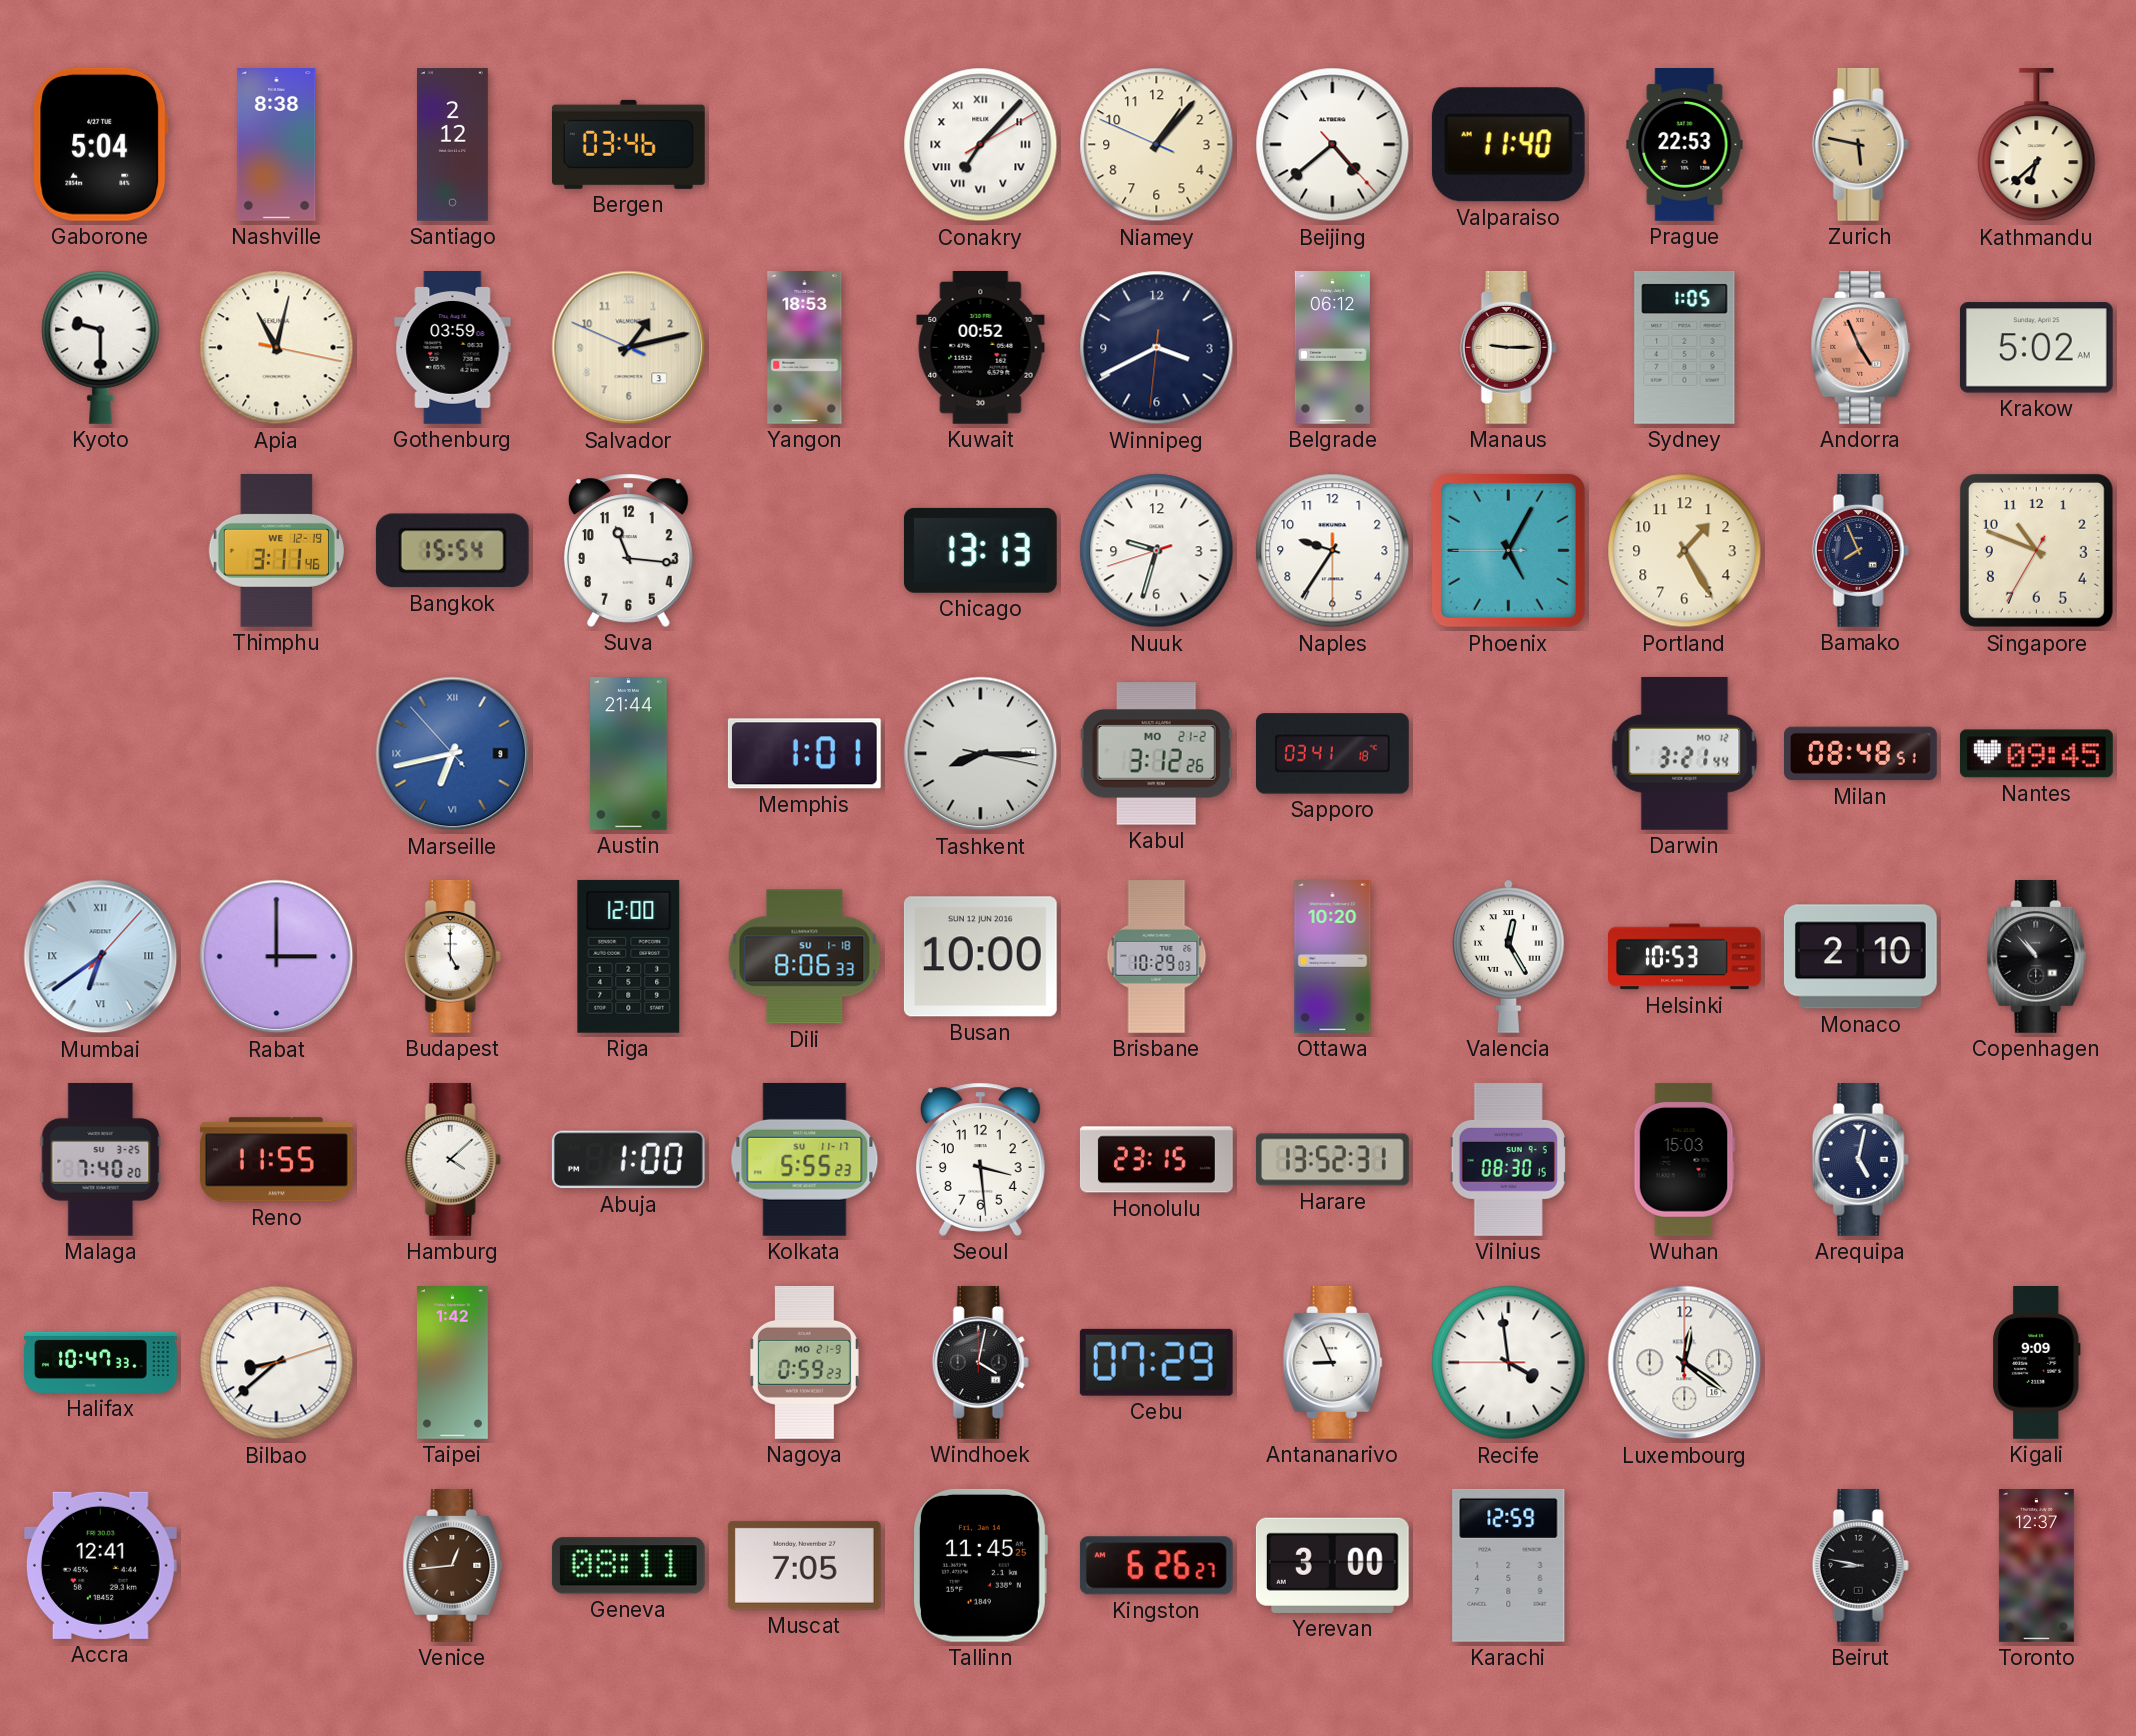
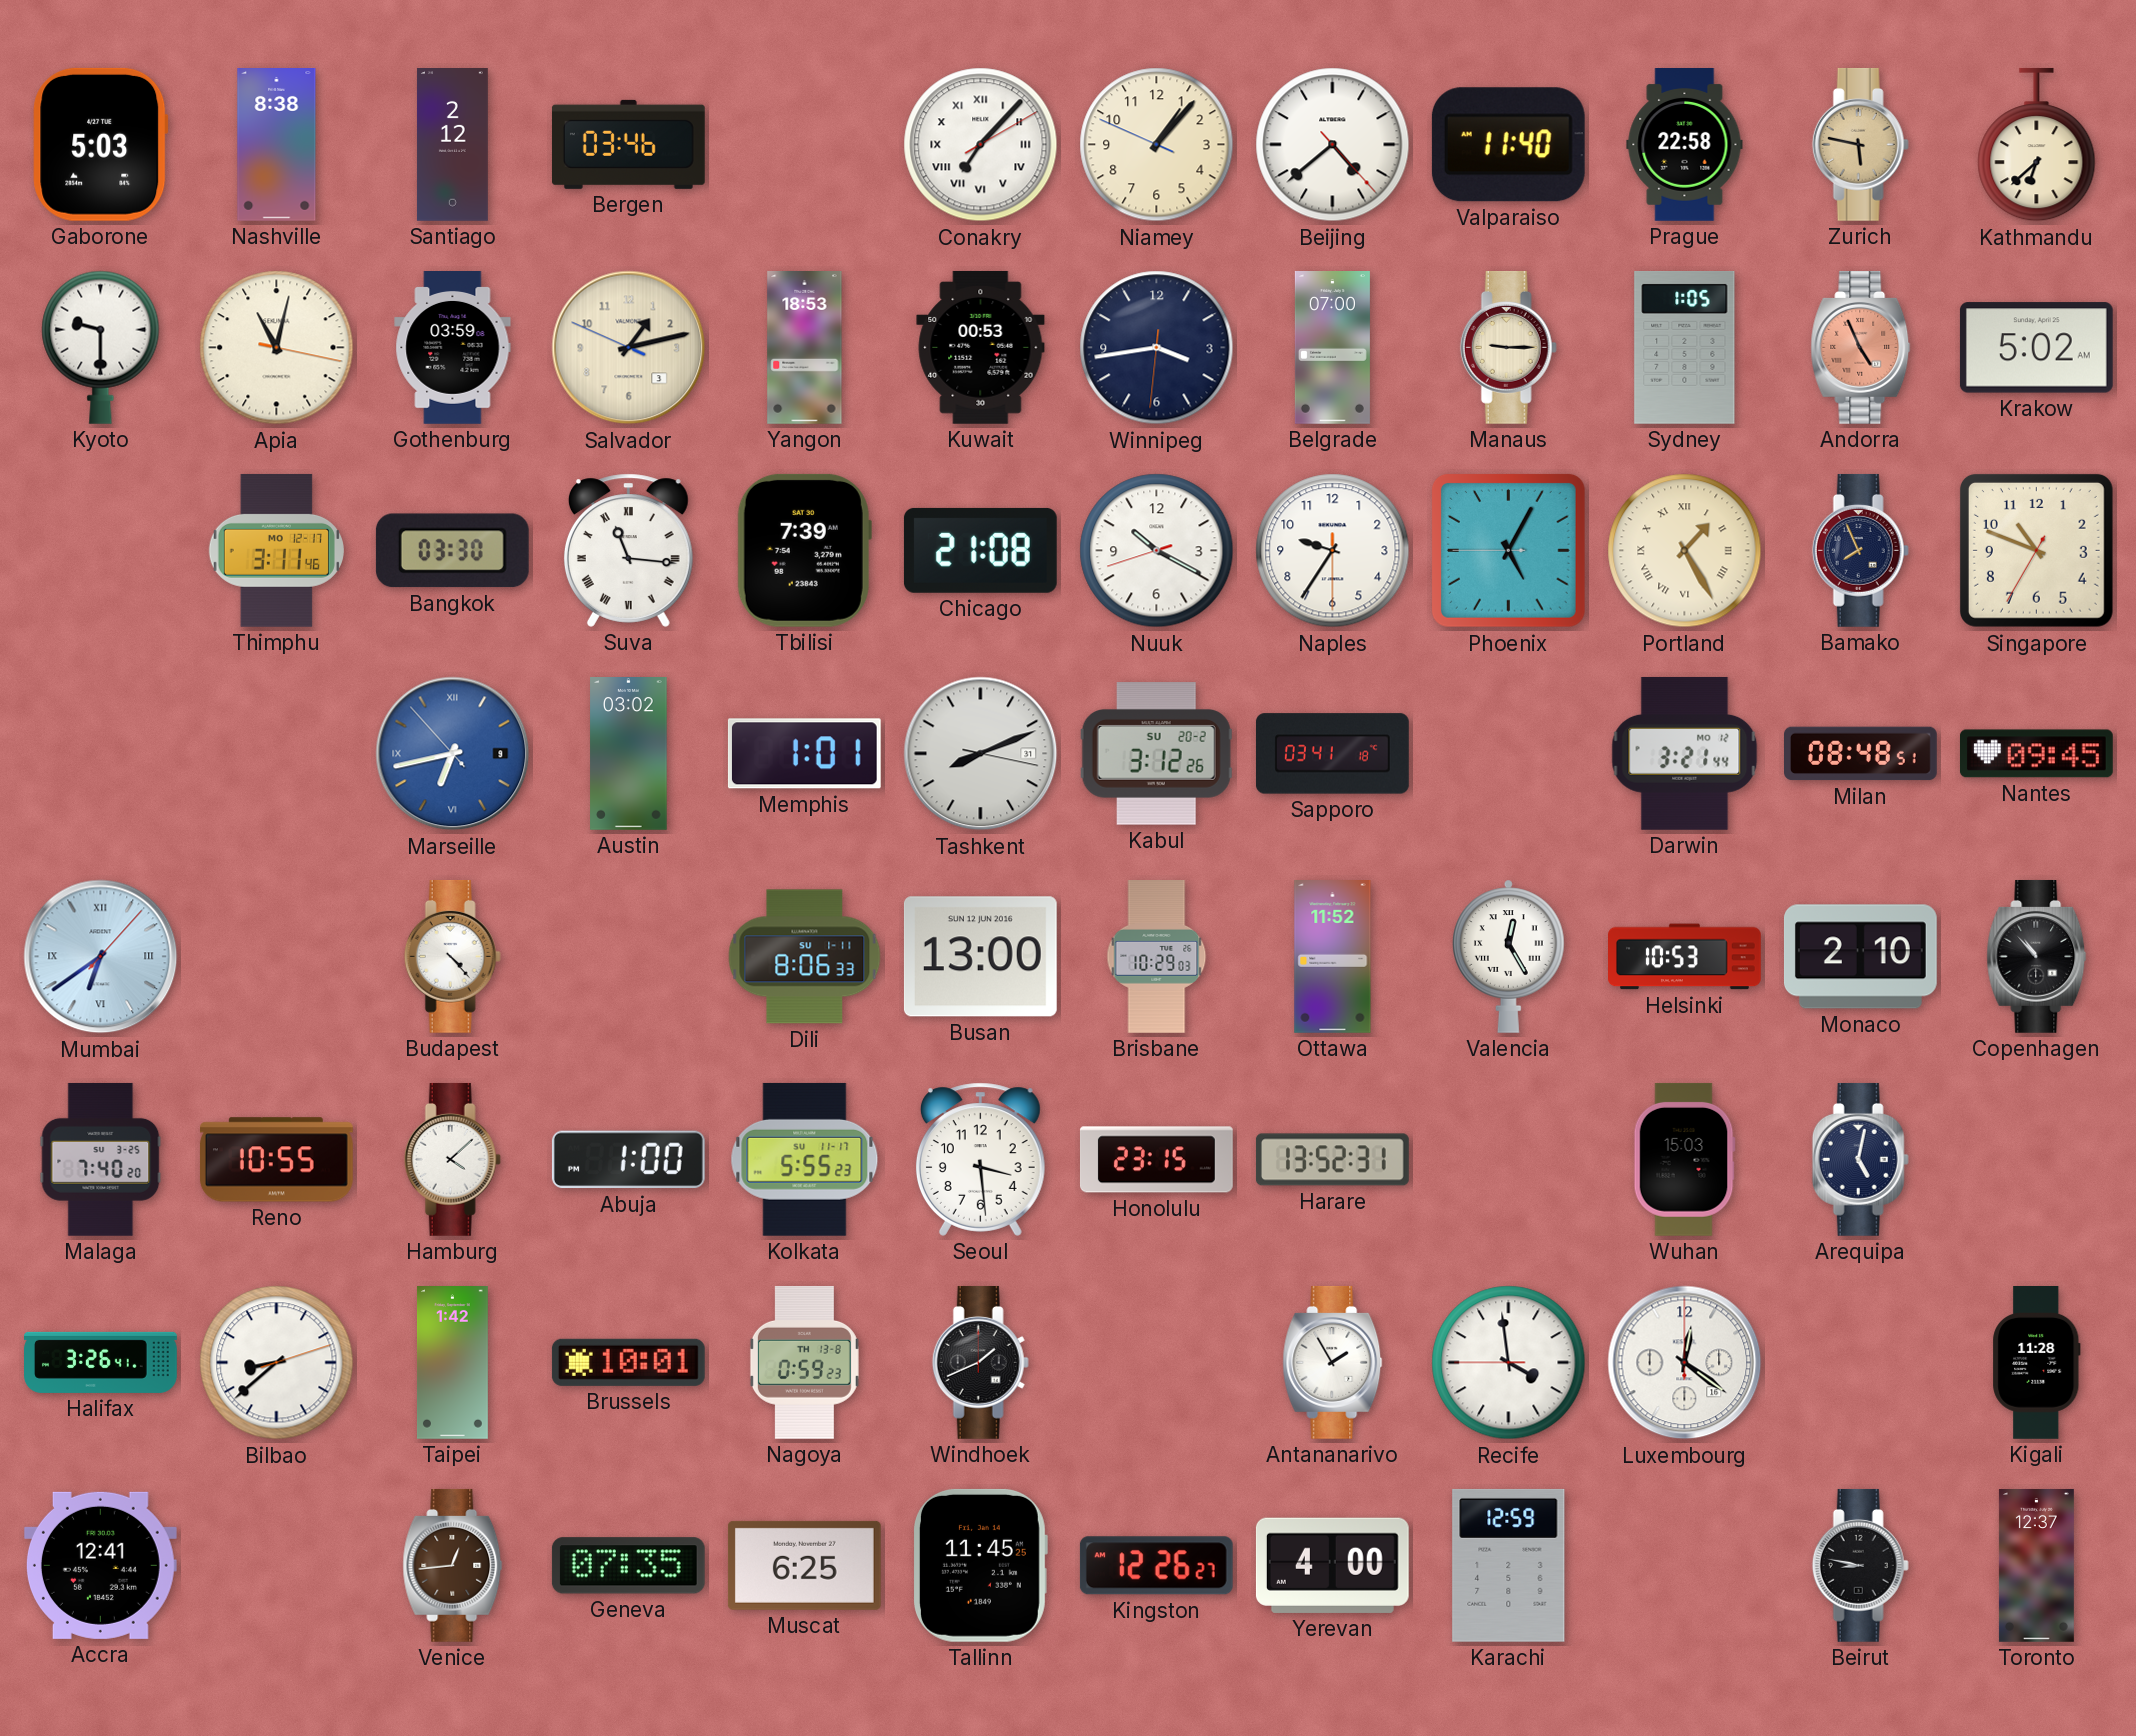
Gaborone: 5:04 -> 5:03
Prague: 22:53 -> 22:58
Kuwait: 00:52 -> 00:53
Winnipeg: 3:40 -> 3:43
Belgrade: 06:12 -> 07:00
Thimphu date: WE 12-19 -> MO 12-17
Bangkok: 15:54 -> 03:30
Suva numerals: Arabic -> Roman
Tbilisi: none -> 7:39
Chicago: 13:13 -> 21:08
Nuuk: 9:32 -> 10:19
Portland numerals: Arabic -> Roman
Austin: 21:44 -> 03:02
Tashkent: 8:15 -> 8:11
Kabul date: MO 21-2 -> SU 20-2
Rabat: 3:00 -> none
Budapest: 5:00 -> 4:23
Riga: 12:00 -> none
Dili date: SU 1-18 -> SU 1-11
Busan: 10:00 -> 13:00
Ottawa: 10:20 -> 11:52
Reno: 11:55 -> 10:55
Vilnius: 08:30 -> none
Halifax: 10:47 -> 3:26
Brussels: none -> 10:01
Nagoya date: MO 21-9 -> TH 13-8
Windhoek: 4:02 -> 1:41
Cebu: 07:29 -> none
Antananarivo: 8:56 -> 1:55
Kigali: 9:09 -> 11:28
Geneva: 08:11 -> 07:35
Muscat: 7:05 -> 6:25
Kingston: 6:26 -> 12:26
Yerevan: 3:00 -> 4:00
